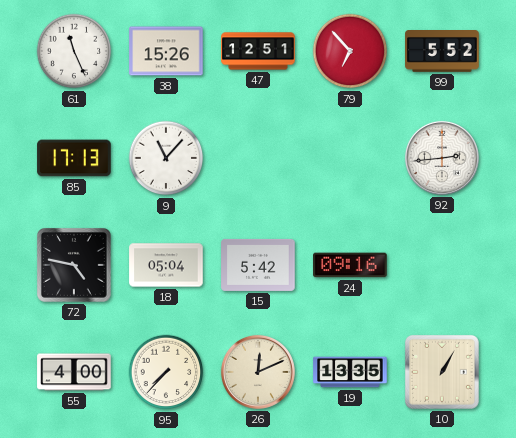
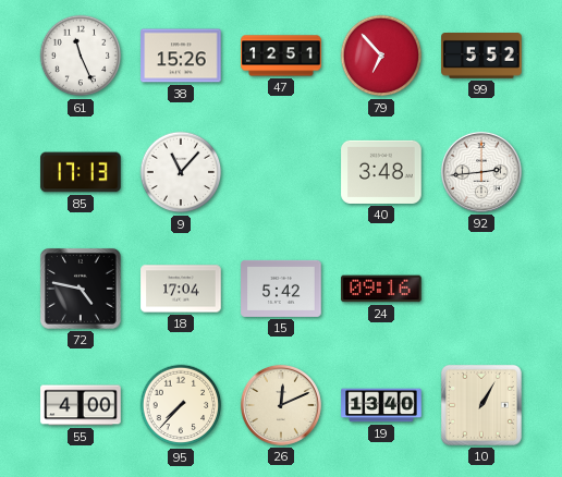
40: none -> 3:48
18: 05:04 -> 17:04
19: 13:35 -> 13:40
